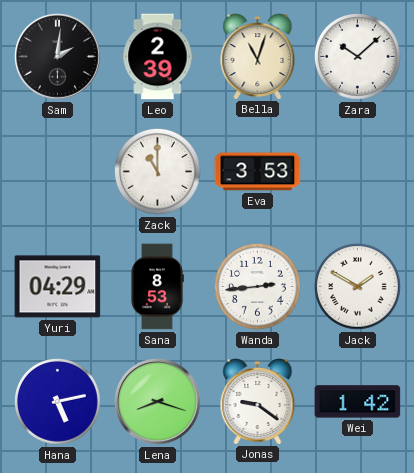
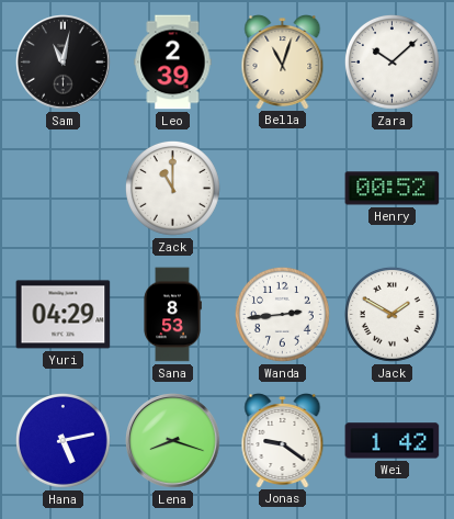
Sam: 2:01 -> 11:02
Eva: 3:53 -> none
Henry: none -> 00:52
